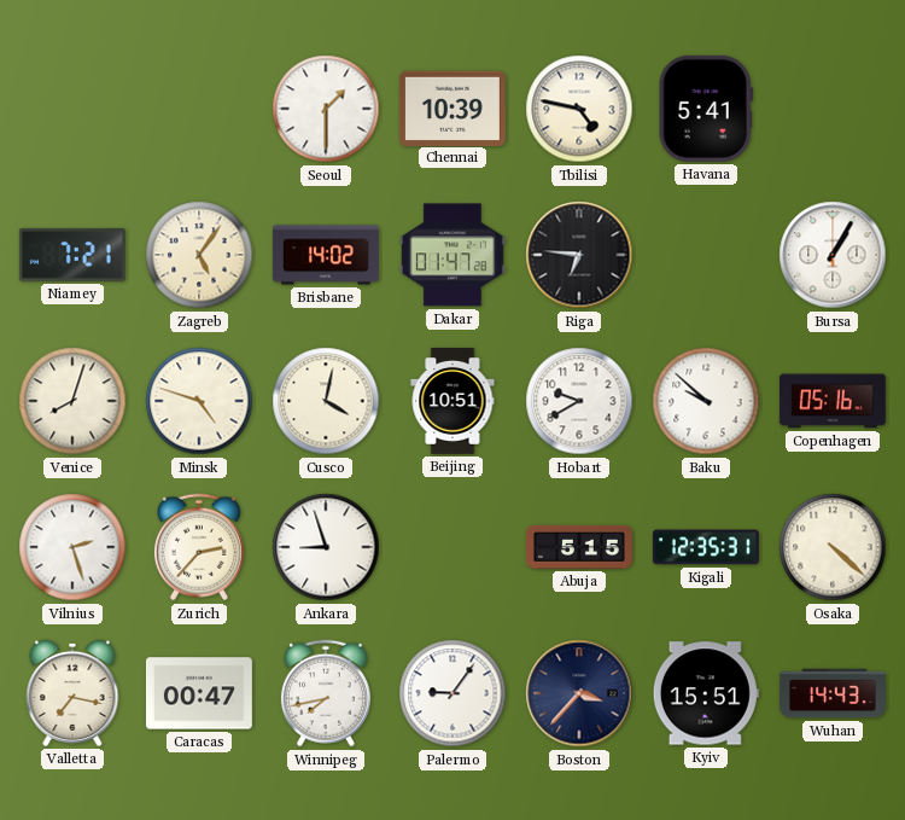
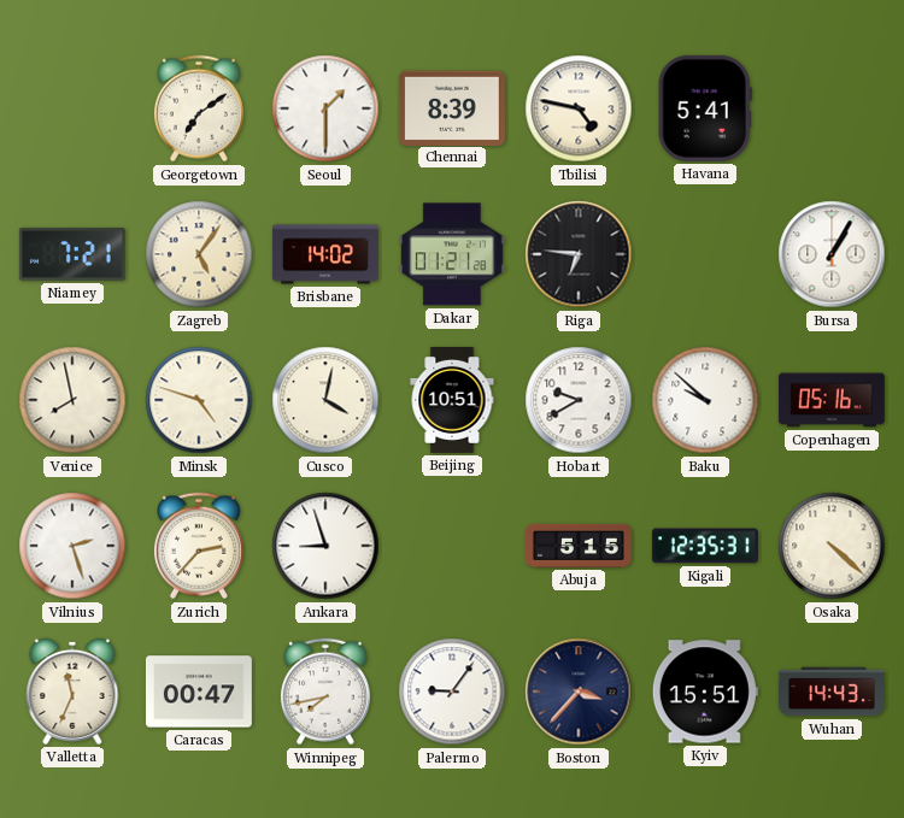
Georgetown: none -> 7:09
Chennai: 10:39 -> 8:39
Dakar: 01:47 -> 01:21
Venice: 8:03 -> 7:58
Valletta: 7:17 -> 11:34
